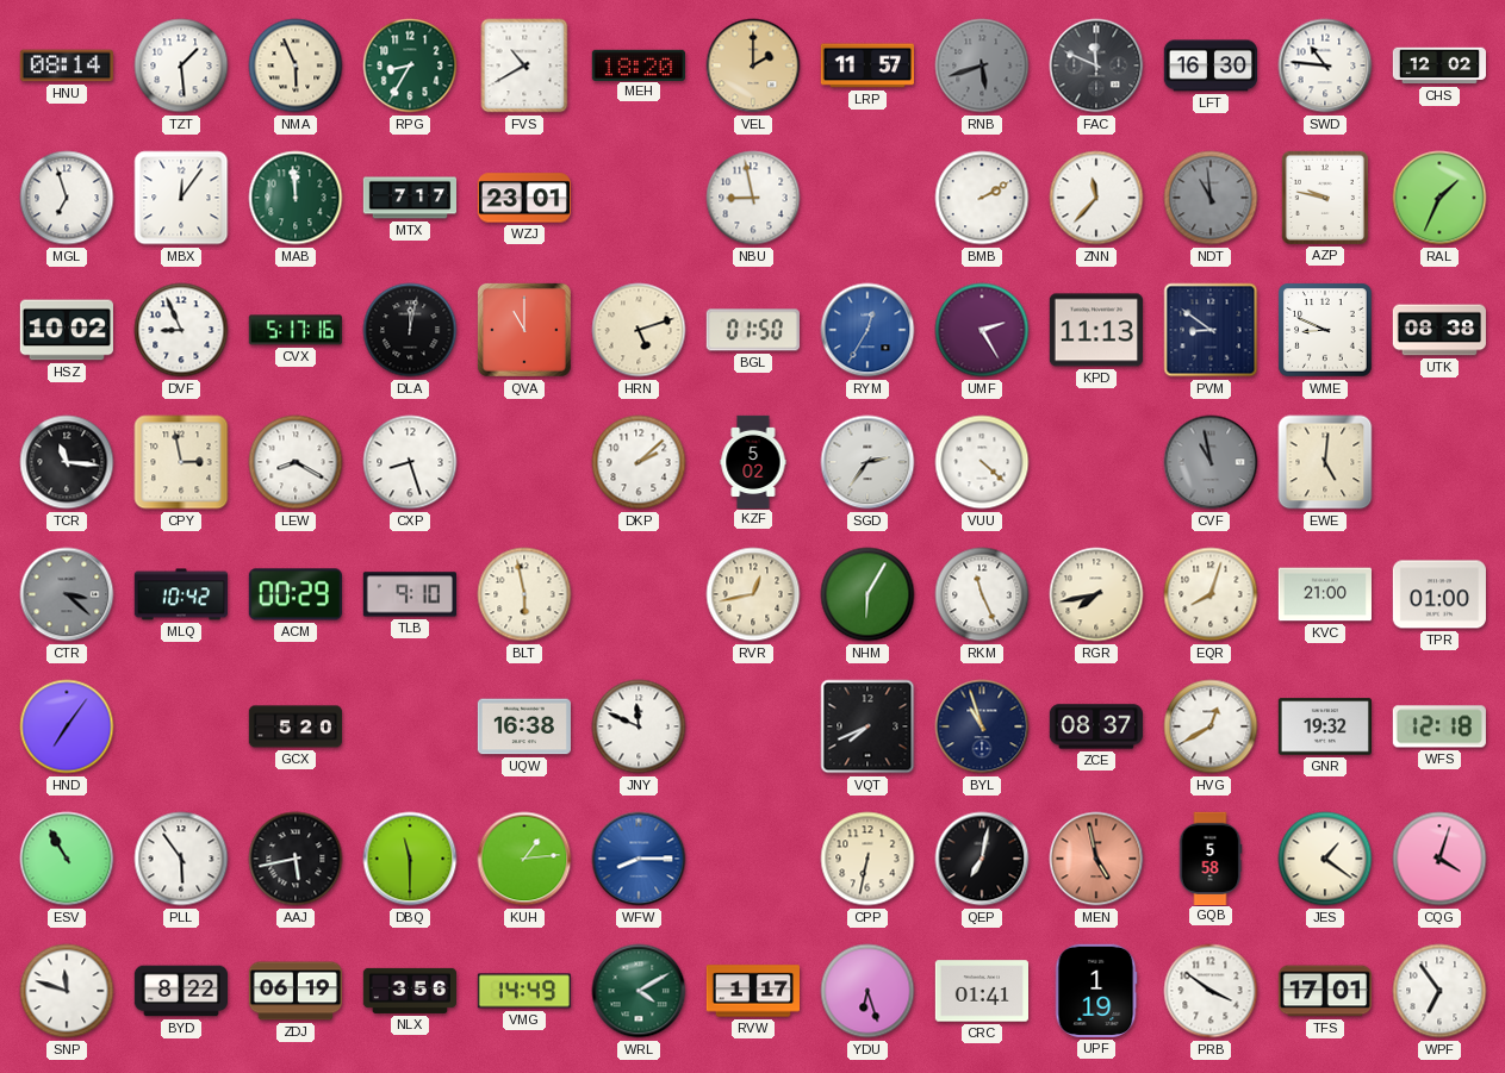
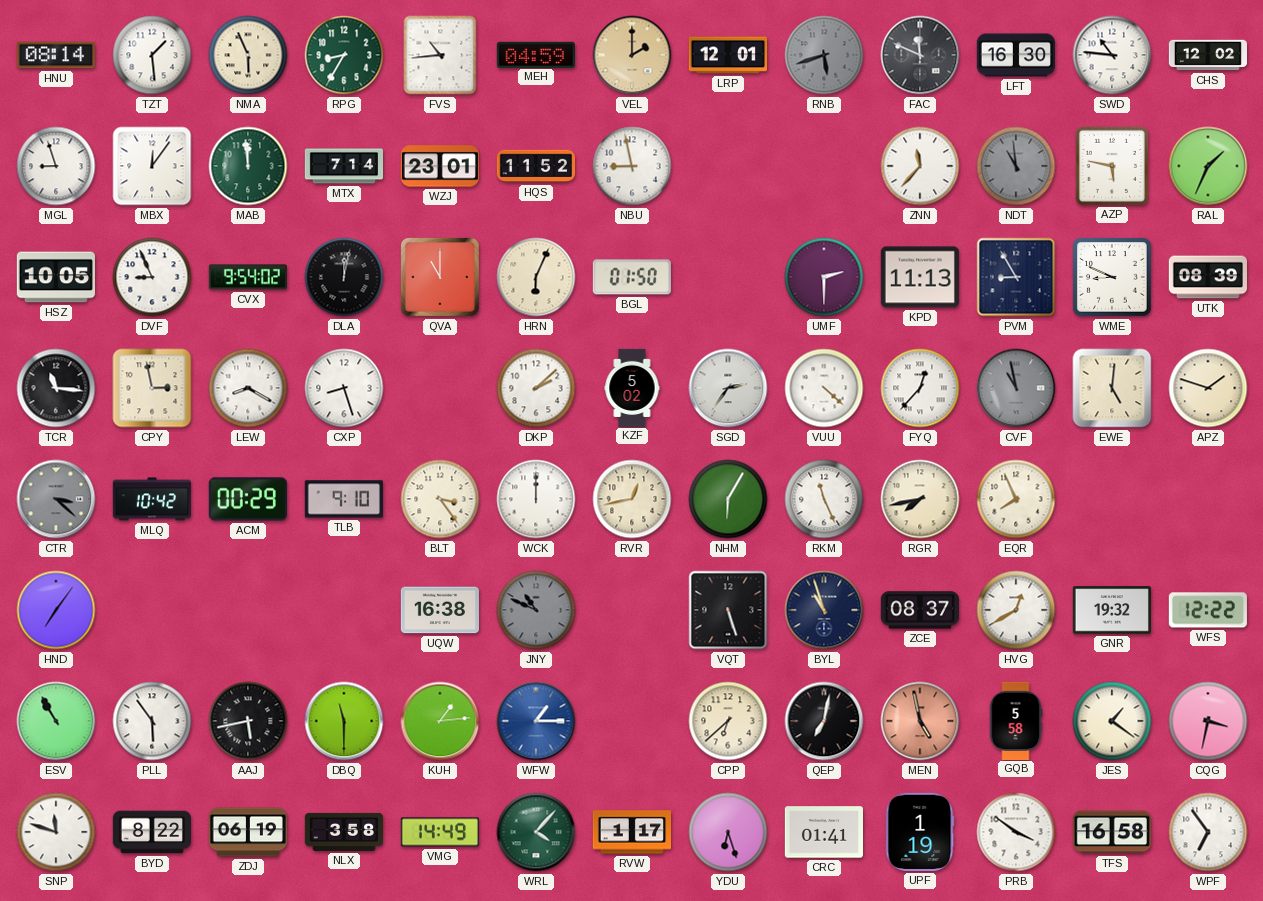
FVS: 10:40 -> 10:44
MEH: 18:20 -> 04:59
LRP: 11:57 -> 12:01
MGL: 6:57 -> 8:57
MTX: 7:17 -> 7:14
HQS: none -> 11:52
BMB: 2:10 -> none
AZP: 9:47 -> 5:47
HSZ: 10:02 -> 10:05
CVX: 5:17 -> 9:54
HRN: 5:12 -> 6:04
RYM: 12:35 -> none
UMF: 2:25 -> 2:30
PVM: 8:51 -> 8:55
UTK: 08:38 -> 08:39
FYQ: none -> 12:37
APZ: none -> 1:48
BLT: 5:58 -> 3:24
WCK: none -> 12:00
EQR: 8:03 -> 7:56
KVC: 21:00 -> none
TPR: 01:00 -> none
GCX: 5:20 -> none
JNY: 11:49 -> 10:49
JNY dial: white -> grey
VQT: 7:41 -> 5:27
WFS: 12:18 -> 12:22
WFW: 8:15 -> 1:15
CPP: 6:32 -> 6:38
CQG: 4:03 -> 3:32
NLX: 3:56 -> 3:58
WRL: 4:10 -> 4:07
TFS: 17:01 -> 16:58
